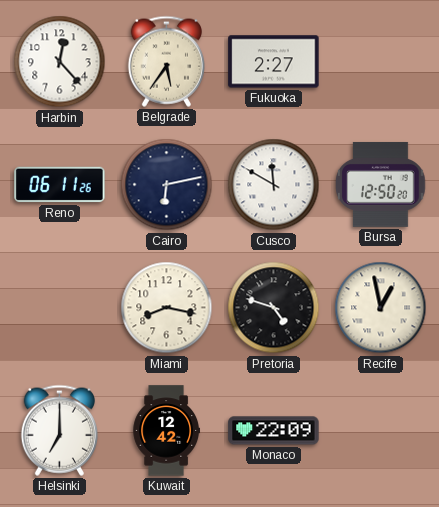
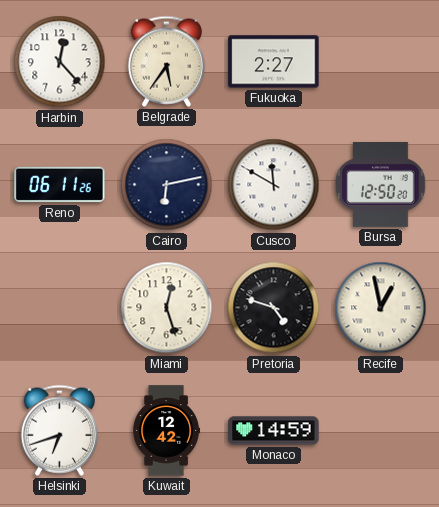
Miami: 8:17 -> 12:27
Helsinki: 7:00 -> 6:42
Monaco: 22:09 -> 14:59
